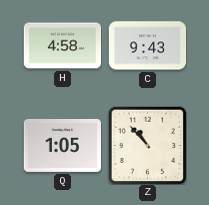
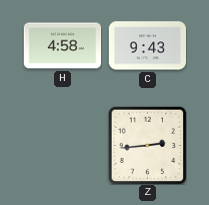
Q: 1:05 -> none
Z: 10:53 -> 2:44
